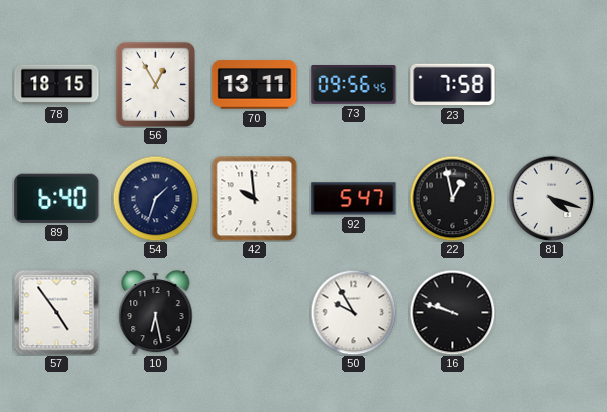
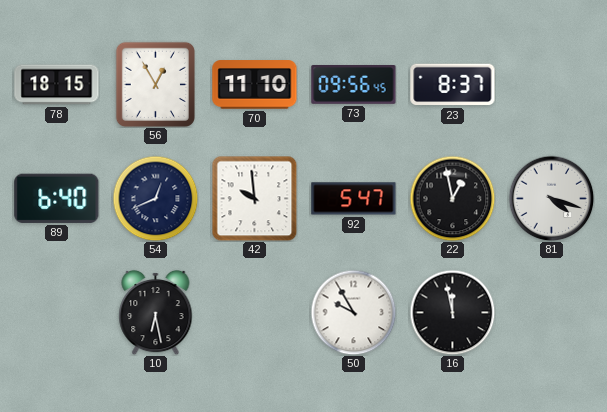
70: 13:11 -> 11:10
23: 7:58 -> 8:37
54: 1:33 -> 12:41
57: 4:54 -> none
16: 9:48 -> 11:58
